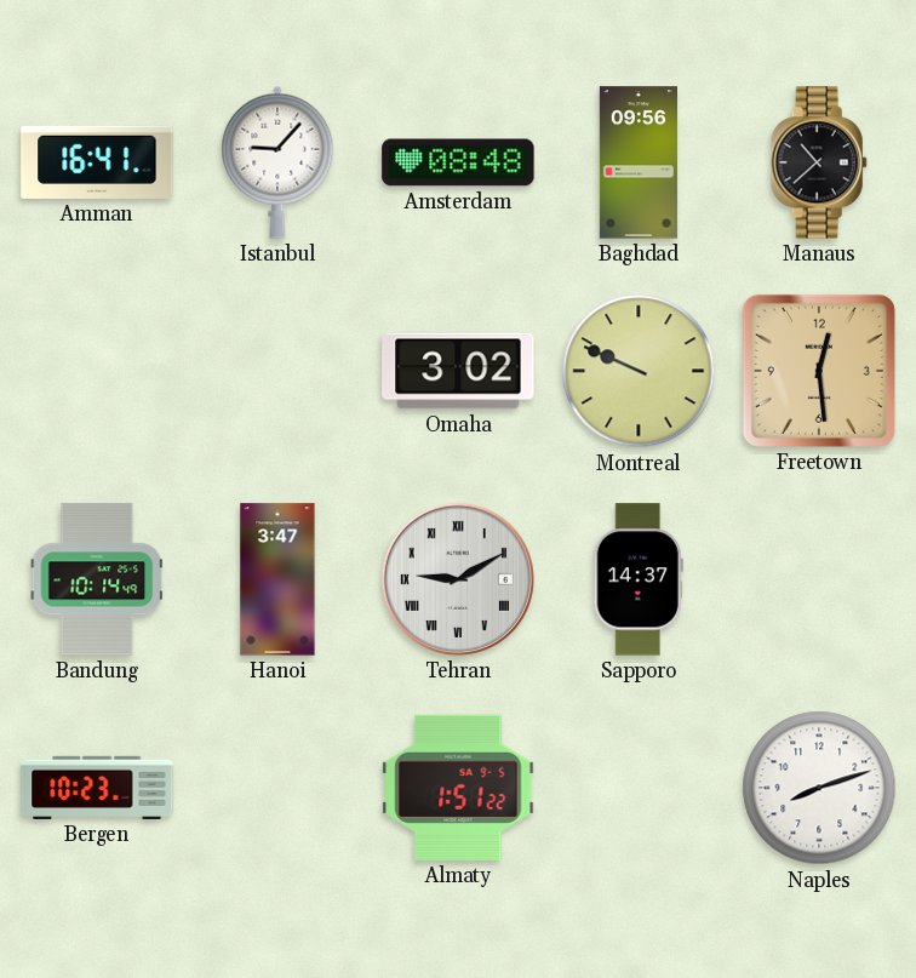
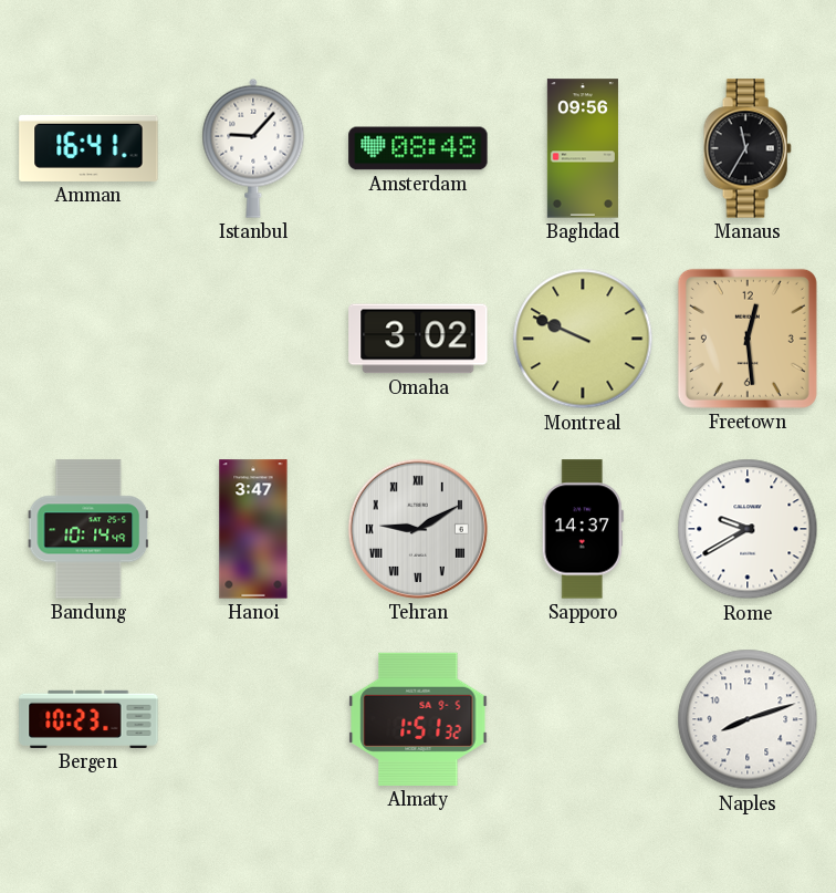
Manaus: 10:38 -> 11:35
Rome: none -> 9:40
Almaty: 1:51:22 -> 1:51:32
